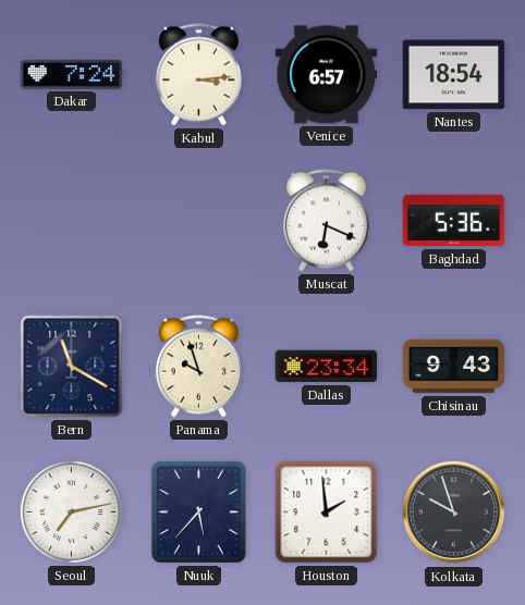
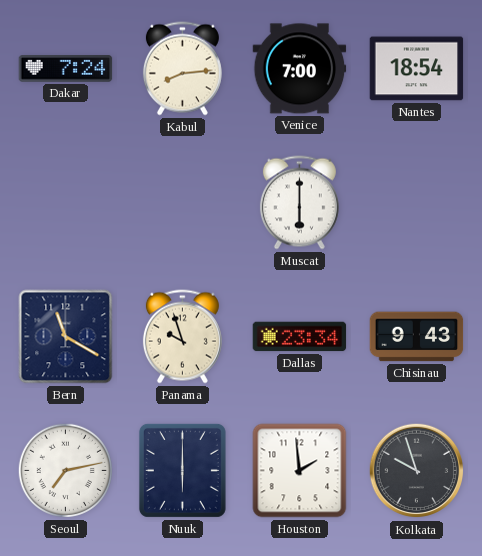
Kabul: 3:14 -> 8:14
Venice: 6:57 -> 7:00
Muscat: 6:19 -> 6:00
Baghdad: 5:36 -> none
Nuuk: 5:37 -> 6:00
